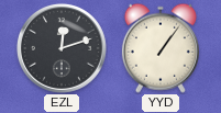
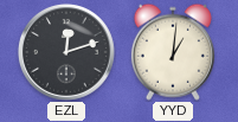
YYD: 1:06 -> 1:01
